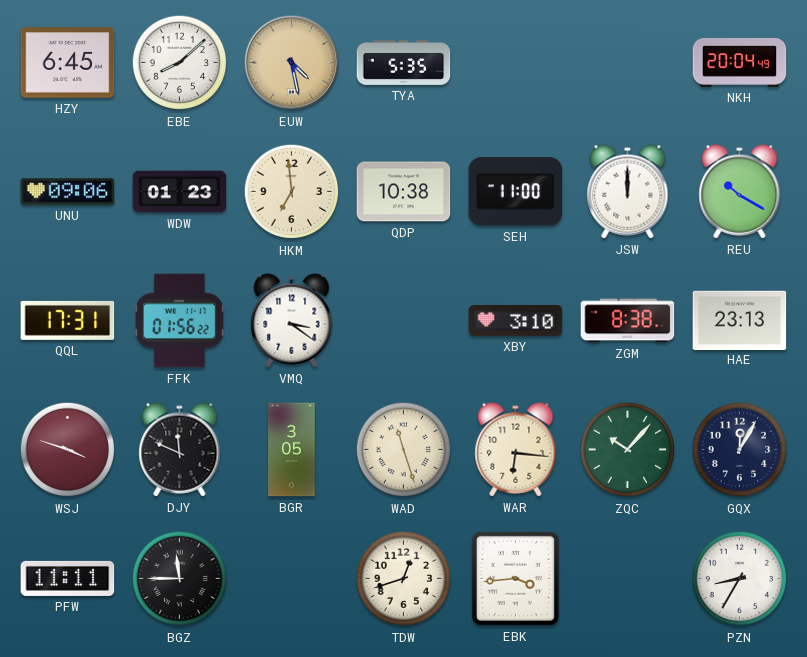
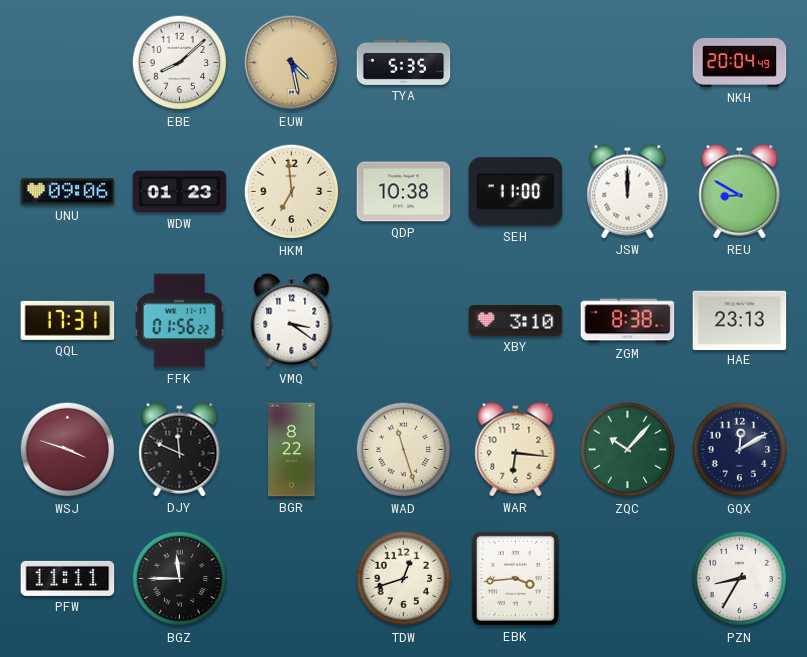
HZY: 6:45 -> none
REU: 10:20 -> 8:50
BGR: 3:05 -> 8:22
GQX: 12:05 -> 12:10
